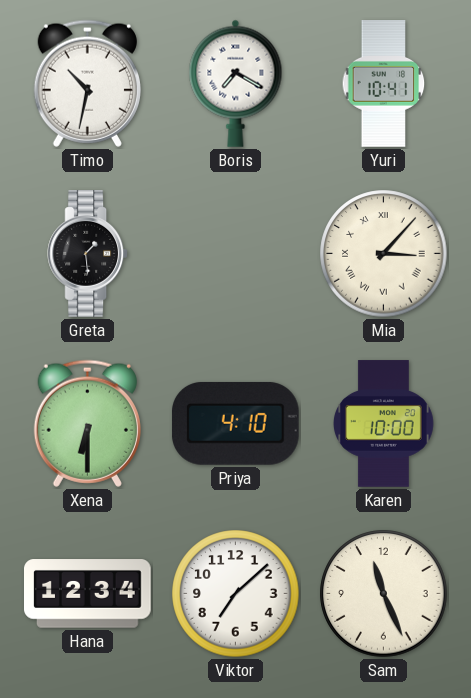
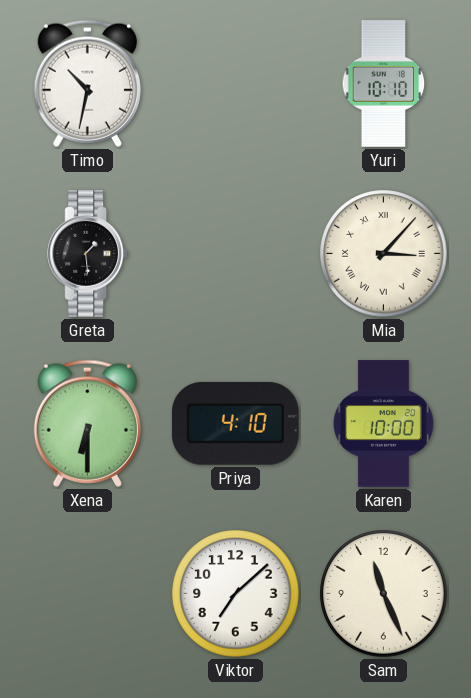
Boris: 7:20 -> none
Yuri: 10:41 -> 10:10
Hana: 12:34 -> none
